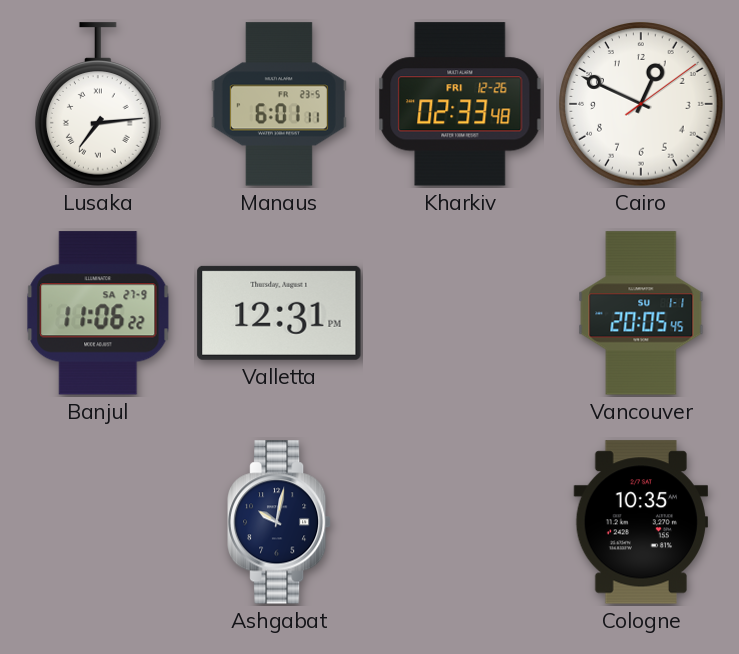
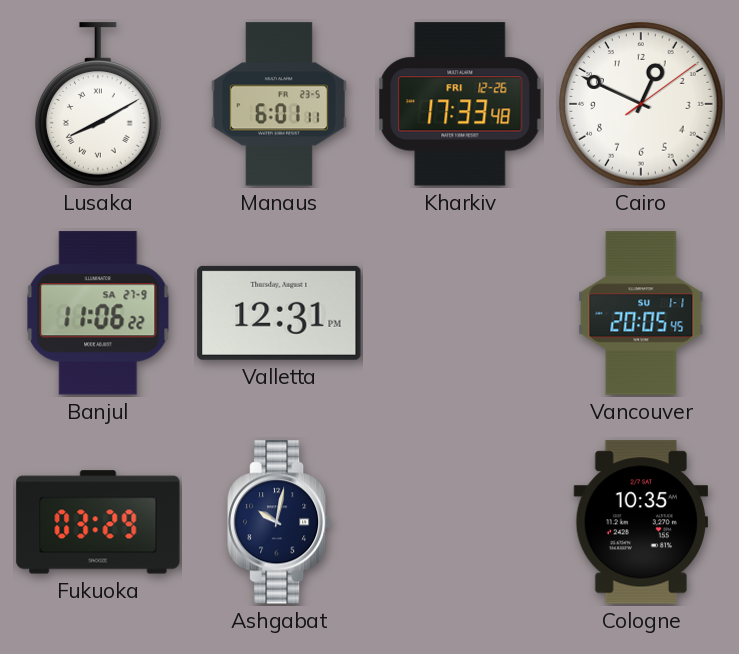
Lusaka: 7:14 -> 8:10
Kharkiv: 02:33 -> 17:33
Fukuoka: none -> 03:29
